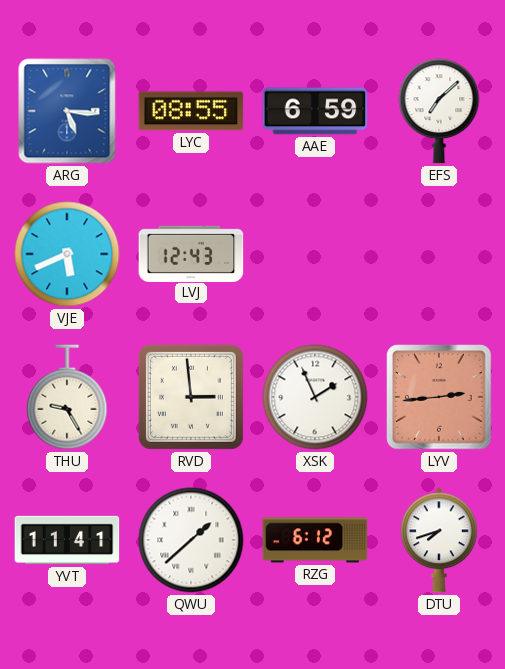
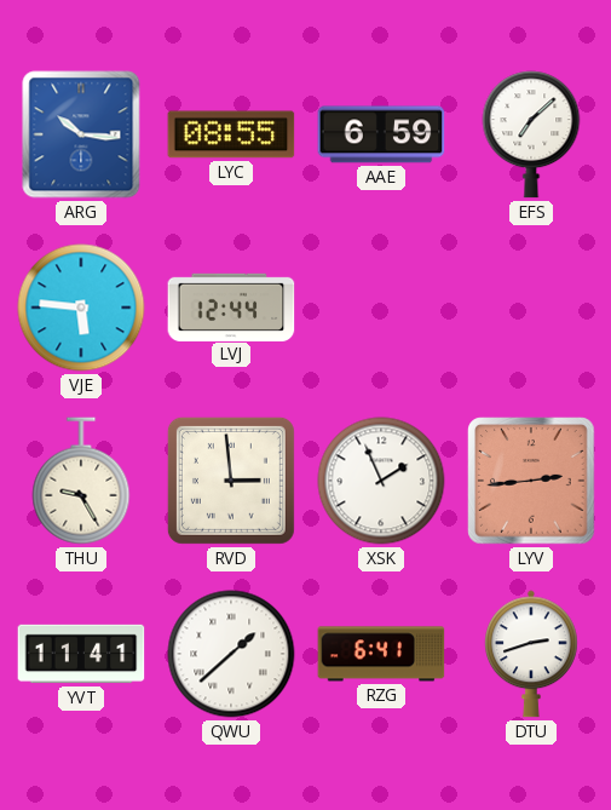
ARG: 5:16 -> 10:16
VJE: 5:41 -> 5:46
LVJ: 12:43 -> 12:44
RZG: 6:12 -> 6:41
DTU: 7:42 -> 2:42
